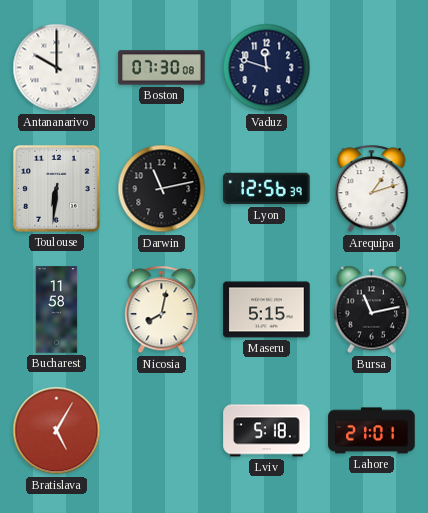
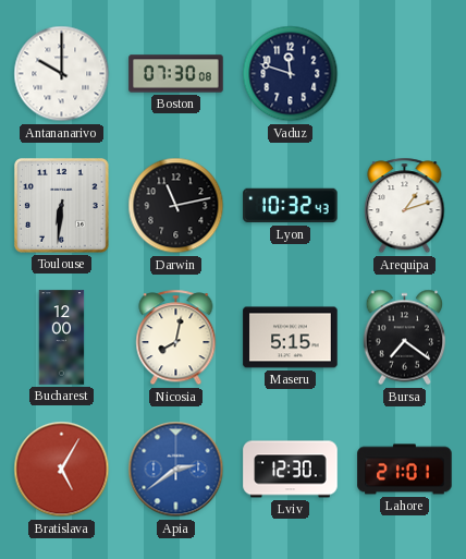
Lyon: 12:56 -> 10:32
Bucharest: 11:58 -> 12:00
Bursa: 11:13 -> 7:21
Apia: none -> 2:39
Lviv: 5:18 -> 12:30
